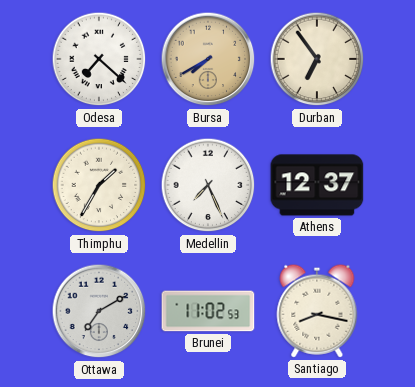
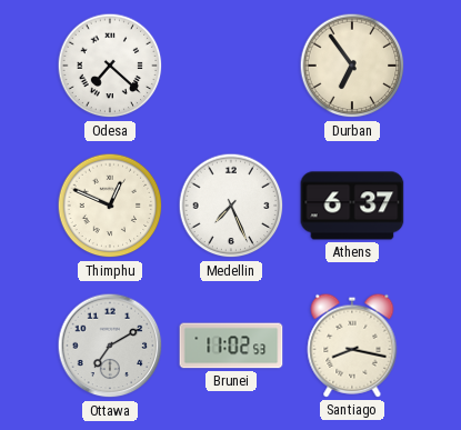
Bursa: 7:40 -> none
Thimphu: 1:35 -> 12:49
Athens: 12:37 -> 6:37
